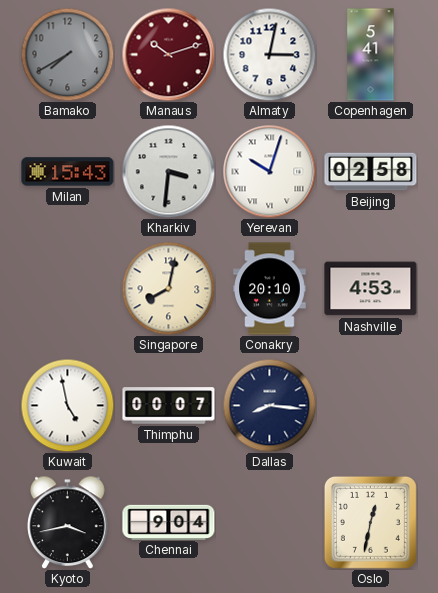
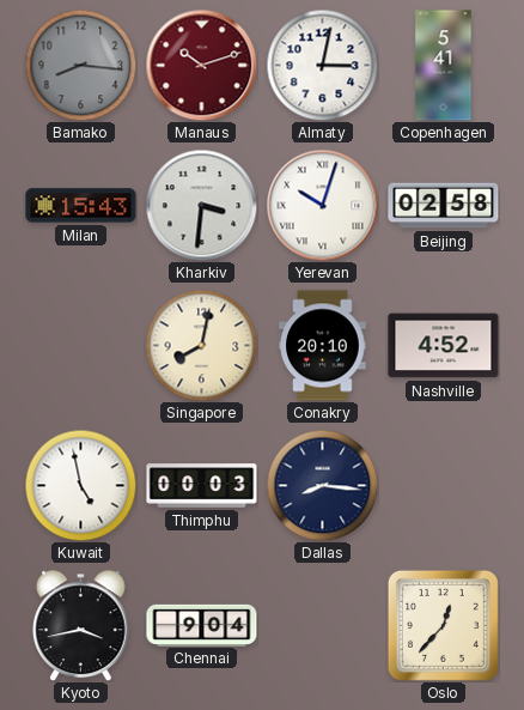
Bamako: 7:40 -> 8:16
Nashville: 4:53 -> 4:52
Thimphu: 00:07 -> 00:03
Oslo: 12:32 -> 12:37
